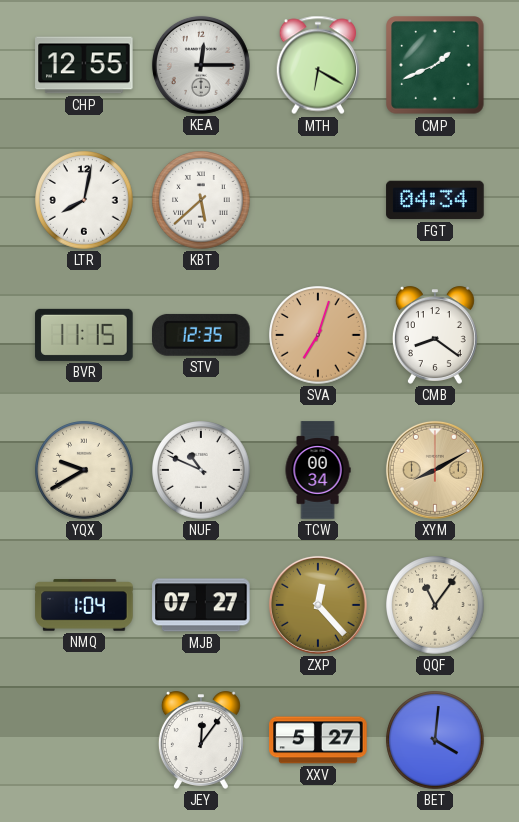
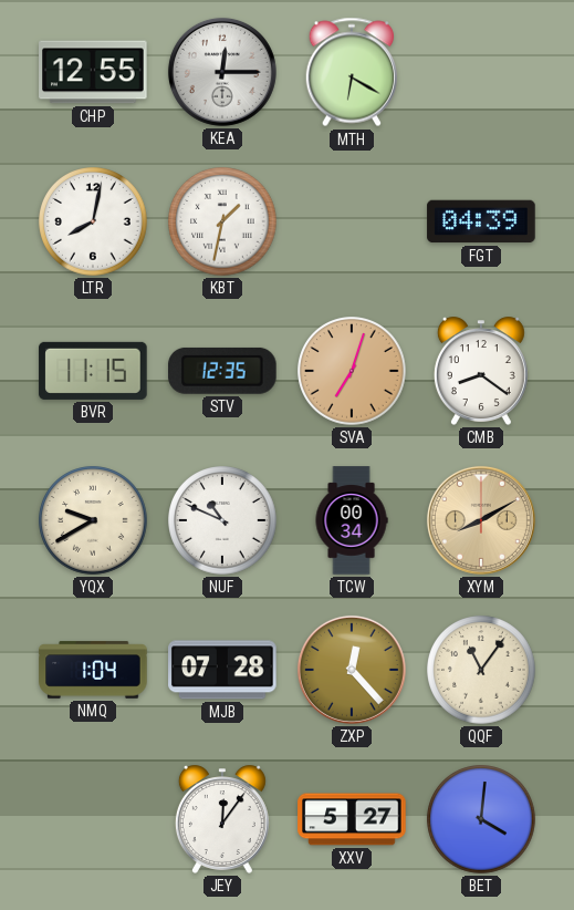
CMP: 1:41 -> none
KBT: 5:38 -> 1:32
FGT: 04:34 -> 04:39
MJB: 07:27 -> 07:28
